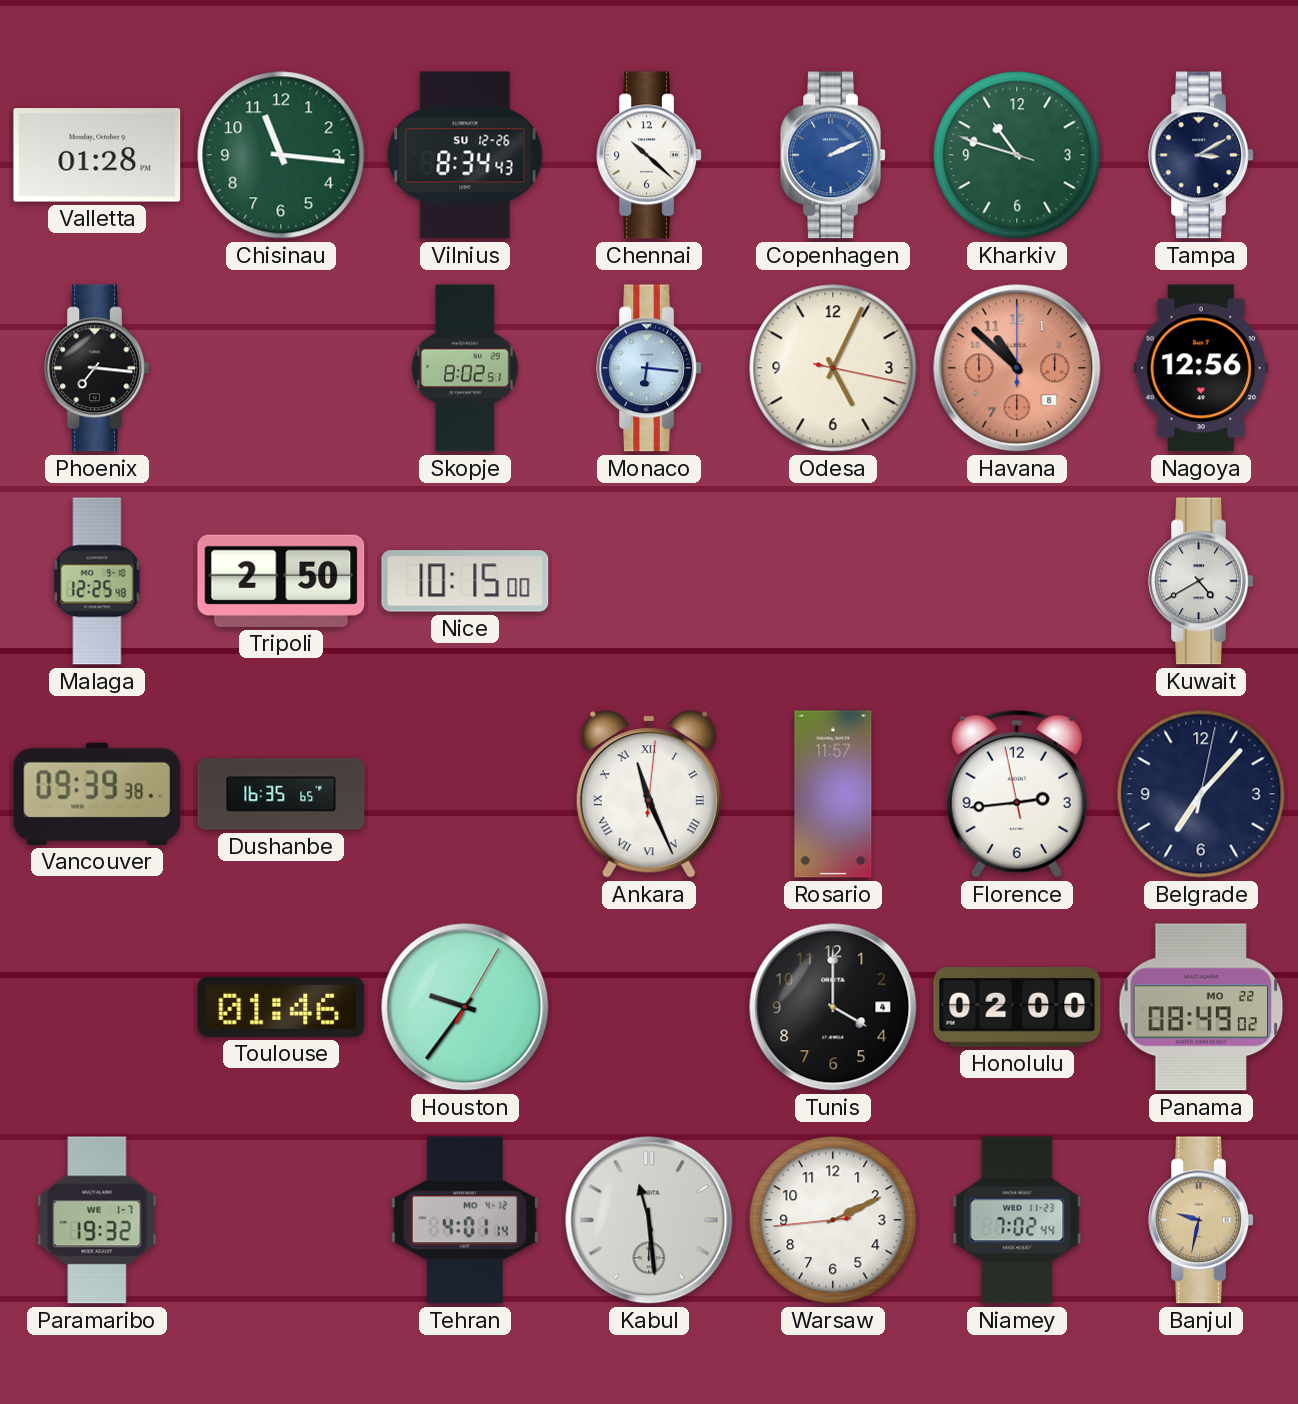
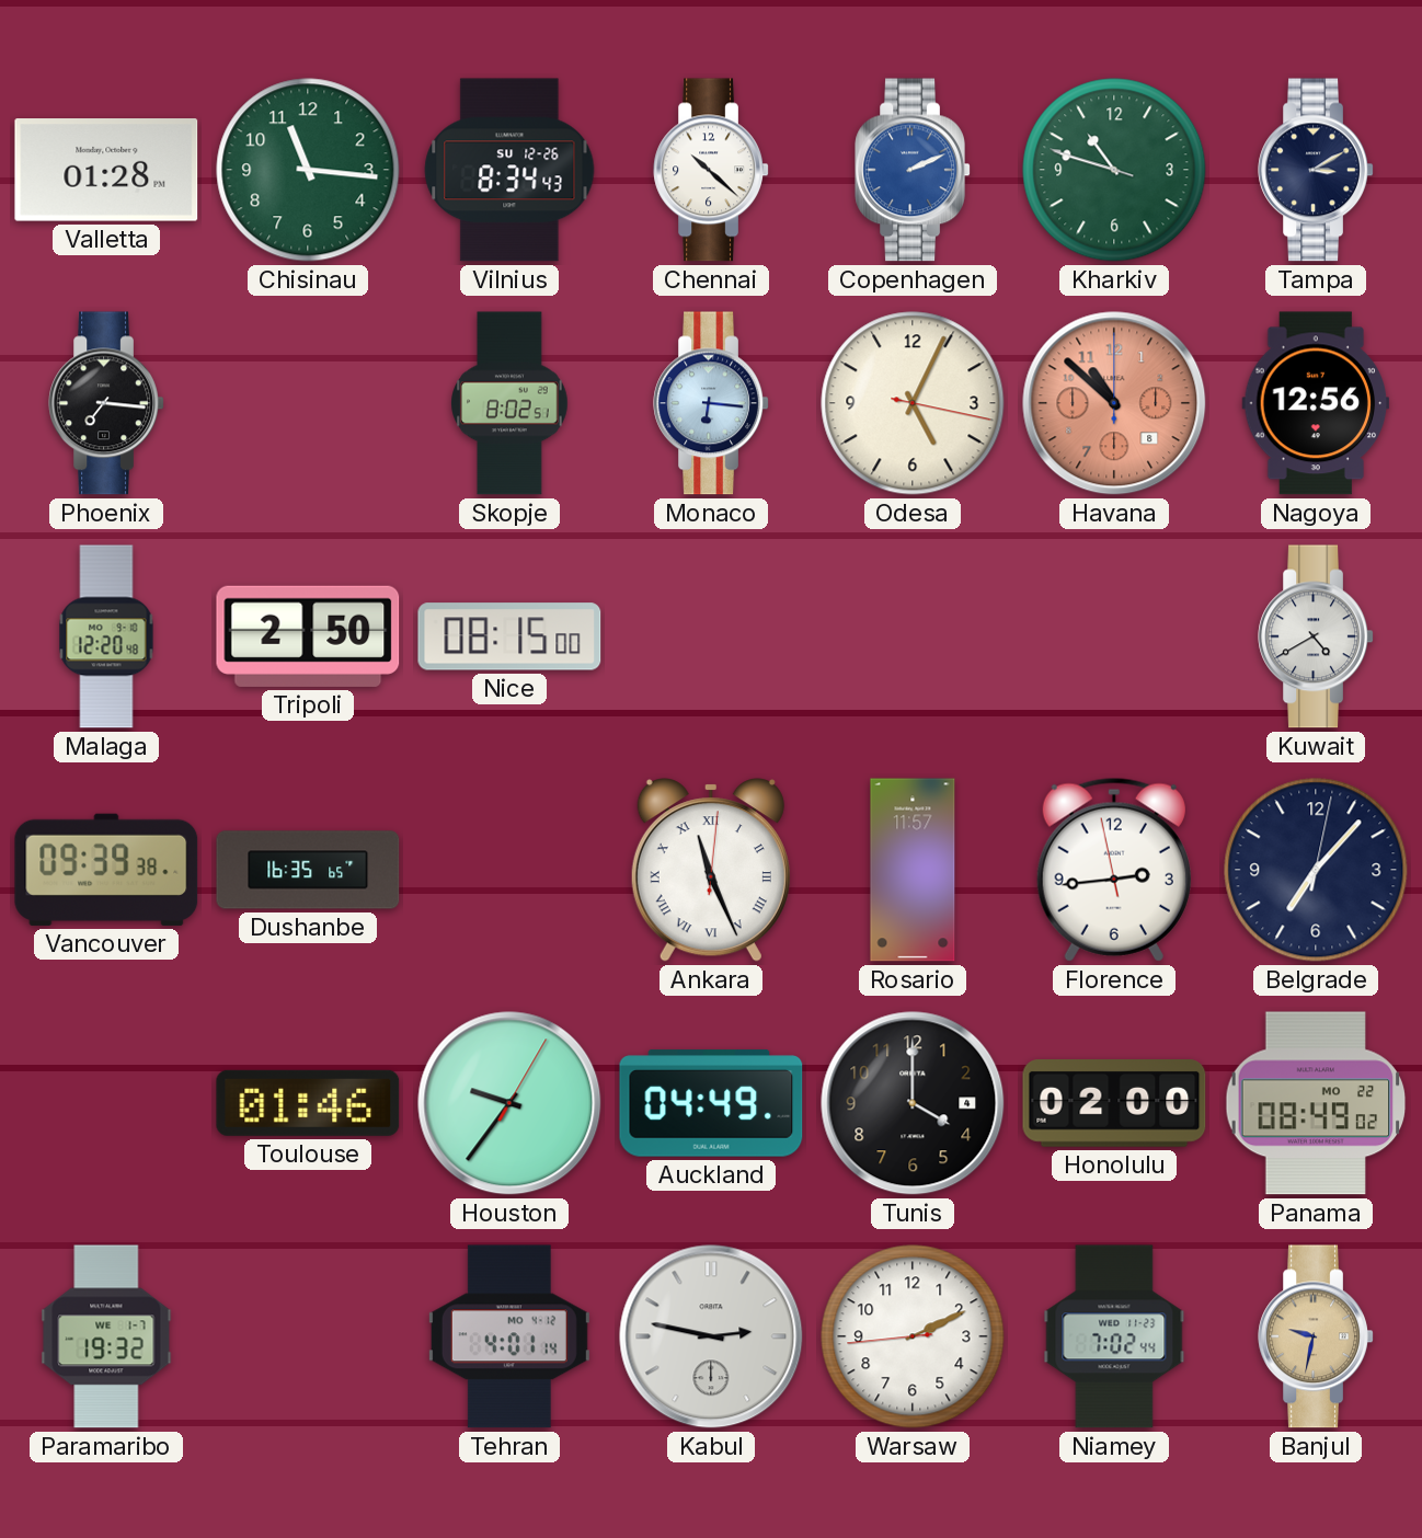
Malaga: 12:25 -> 12:20
Nice: 10:15 -> 08:15
Auckland: none -> 04:49
Kabul: 11:29 -> 2:47
